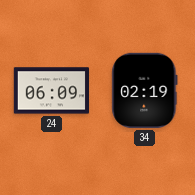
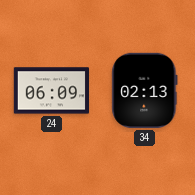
34: 02:19 -> 02:13
